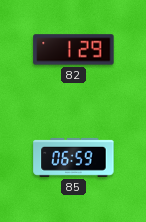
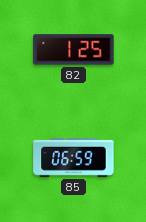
82: 1:29 -> 1:25
